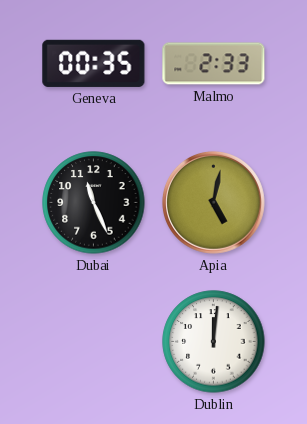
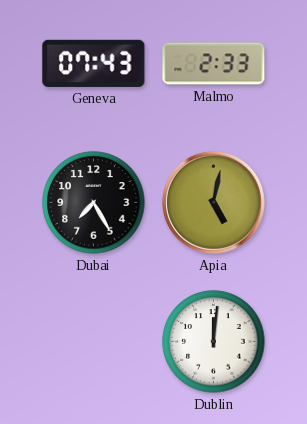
Geneva: 00:35 -> 07:43
Dubai: 11:26 -> 7:25
